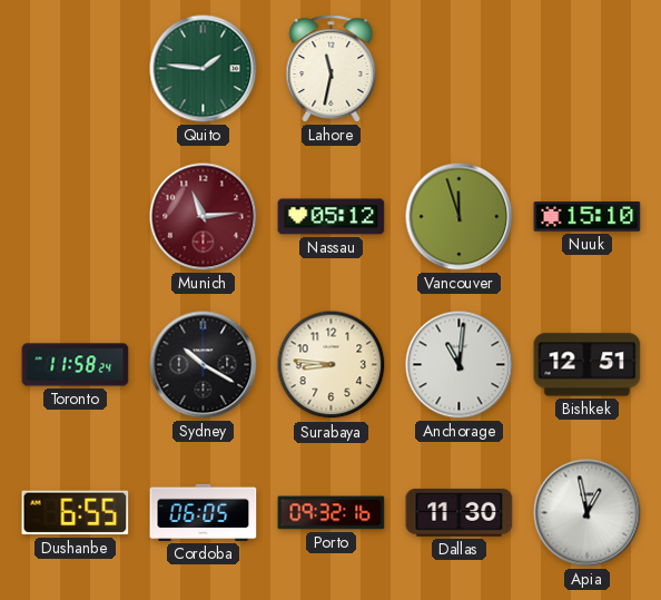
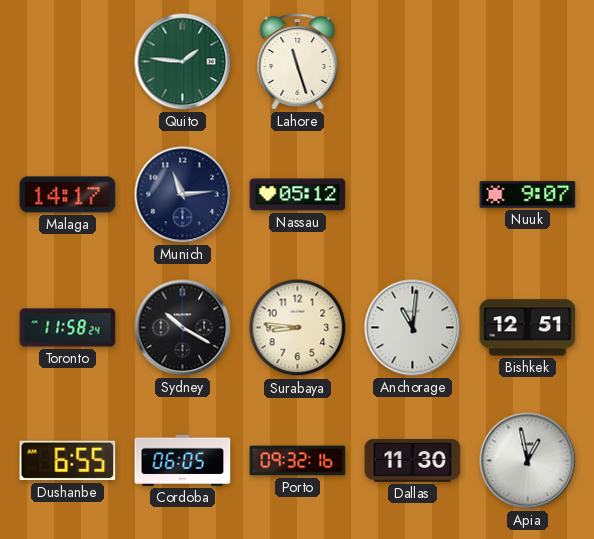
Lahore: 11:32 -> 11:27
Malaga: none -> 14:17
Munich dial: burgundy -> navy
Vancouver: 11:57 -> none
Nuuk: 15:10 -> 9:07
